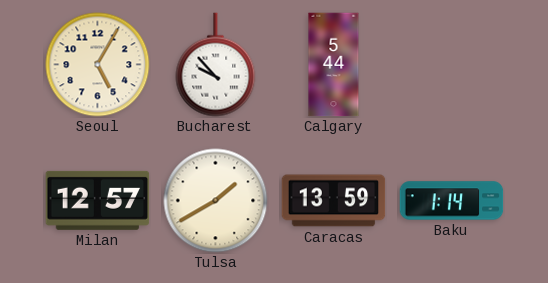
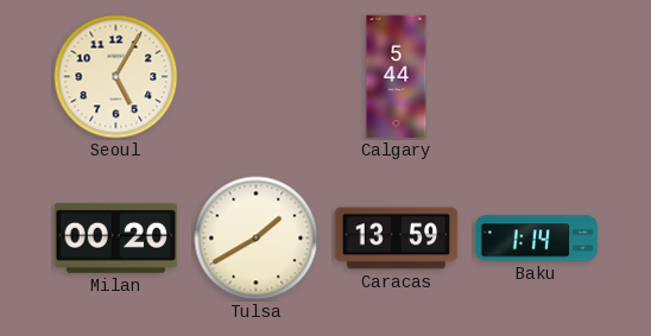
Bucharest: 9:53 -> none
Milan: 12:57 -> 00:20
